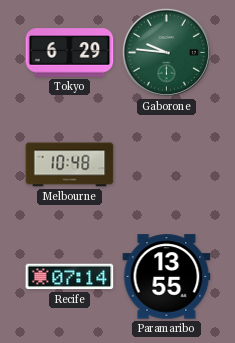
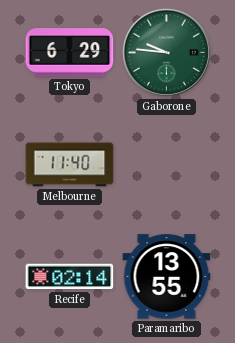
Melbourne: 10:48 -> 11:40
Recife: 07:14 -> 02:14
